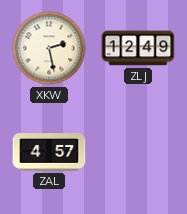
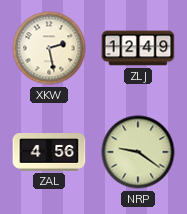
ZAL: 4:57 -> 4:56
NRP: none -> 9:21
